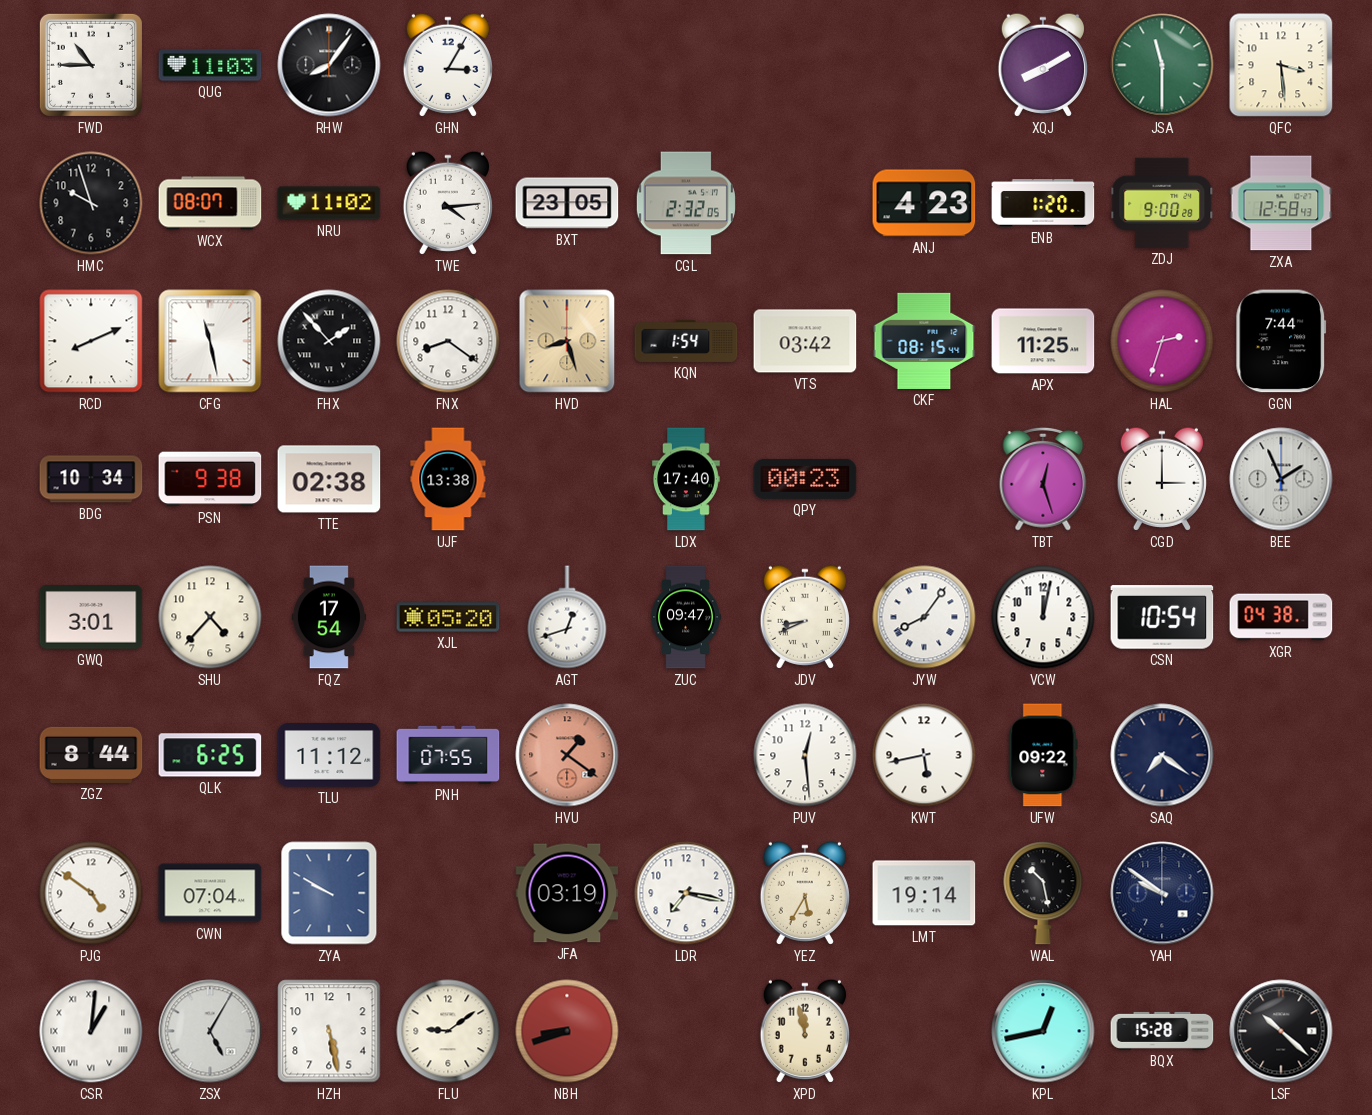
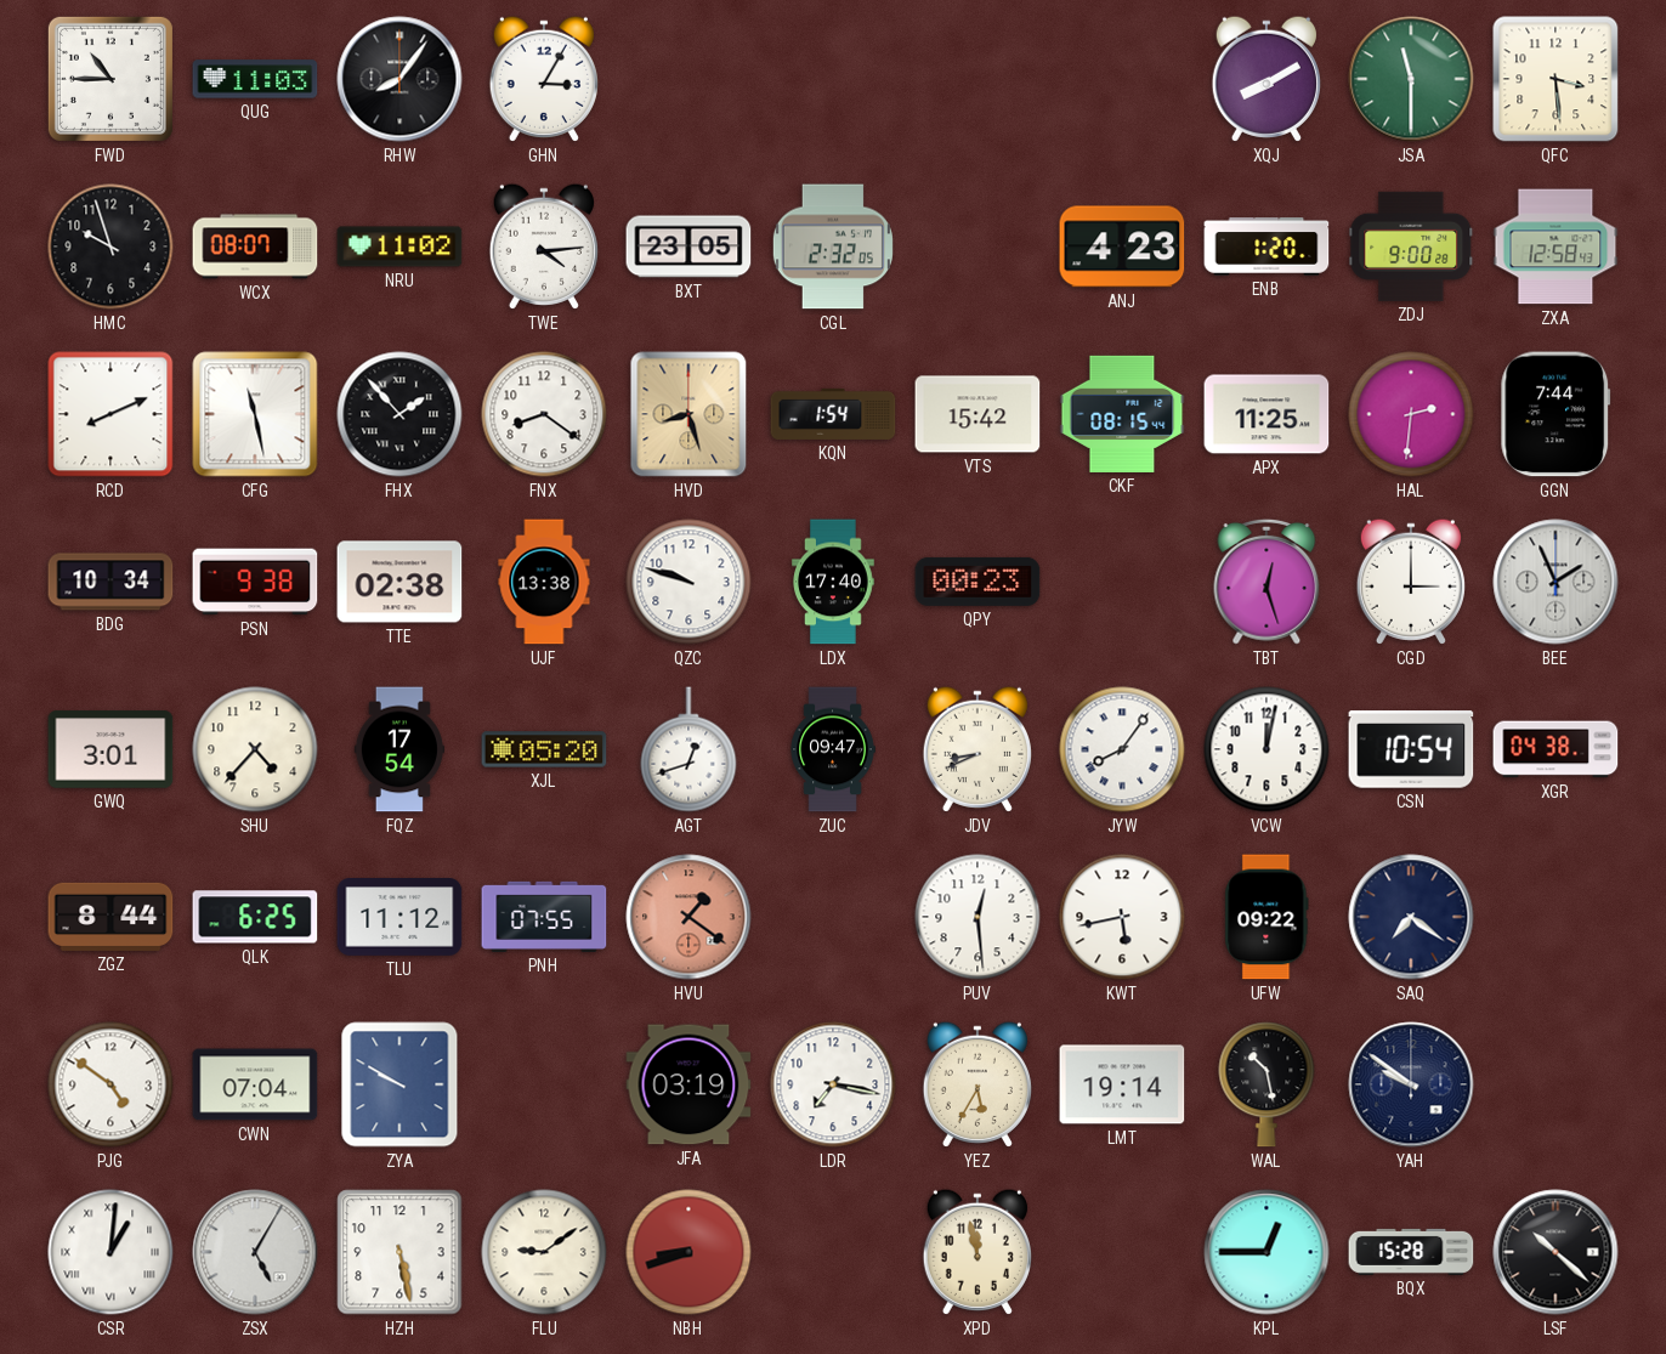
VTS: 03:42 -> 15:42
HAL: 2:33 -> 2:31
QZC: none -> 9:48
KPL: 12:43 -> 12:45
